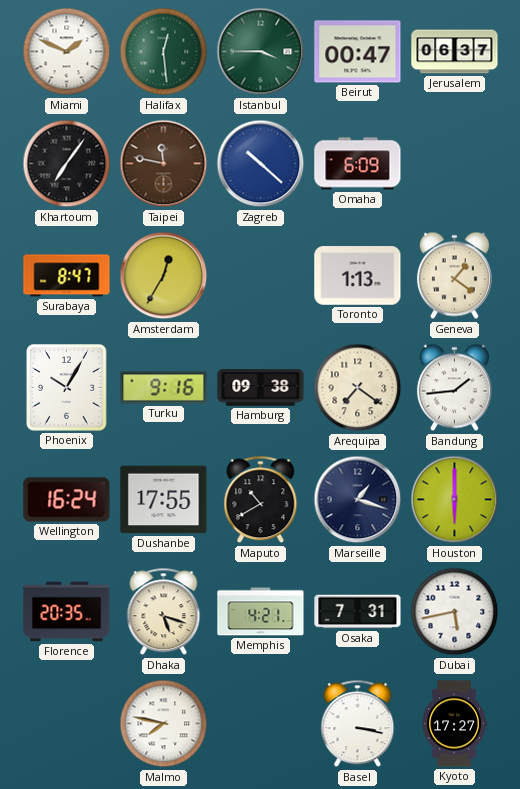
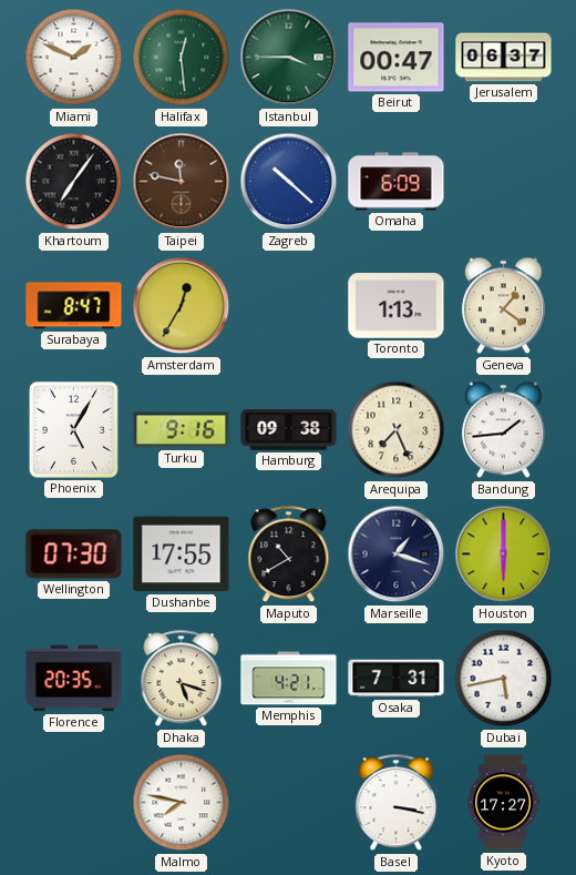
Phoenix: 10:05 -> 5:05
Arequipa: 7:21 -> 7:26
Wellington: 16:24 -> 07:30
